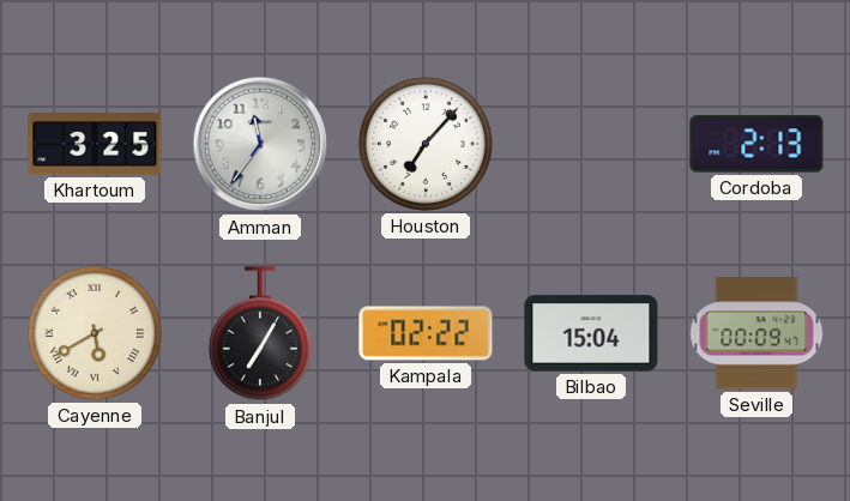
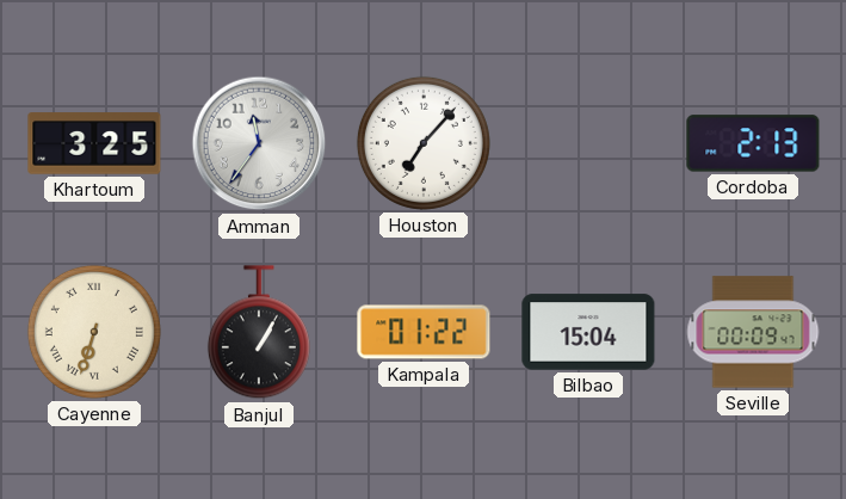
Cayenne: 5:40 -> 6:33
Banjul: 7:05 -> 1:05
Kampala: 02:22 -> 01:22
